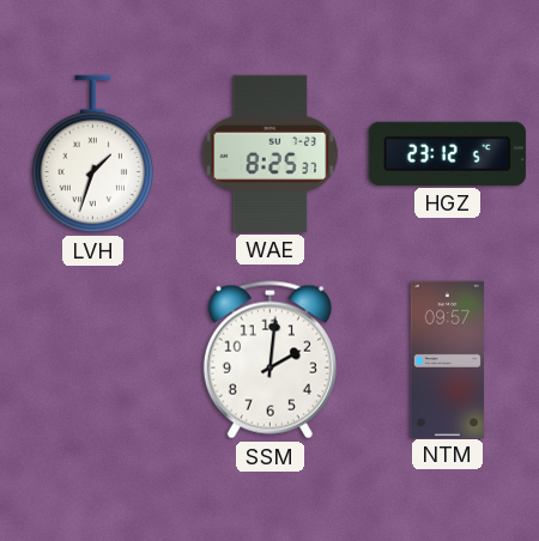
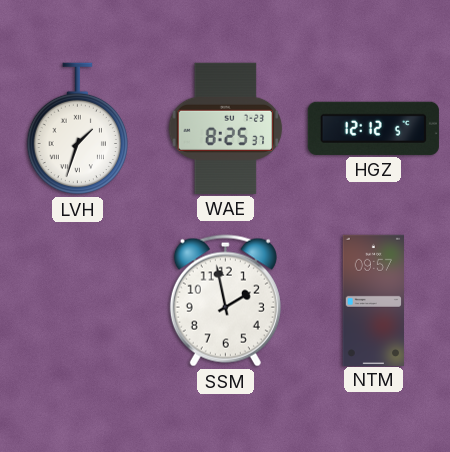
HGZ: 23:12 -> 12:12
SSM: 2:01 -> 1:58
